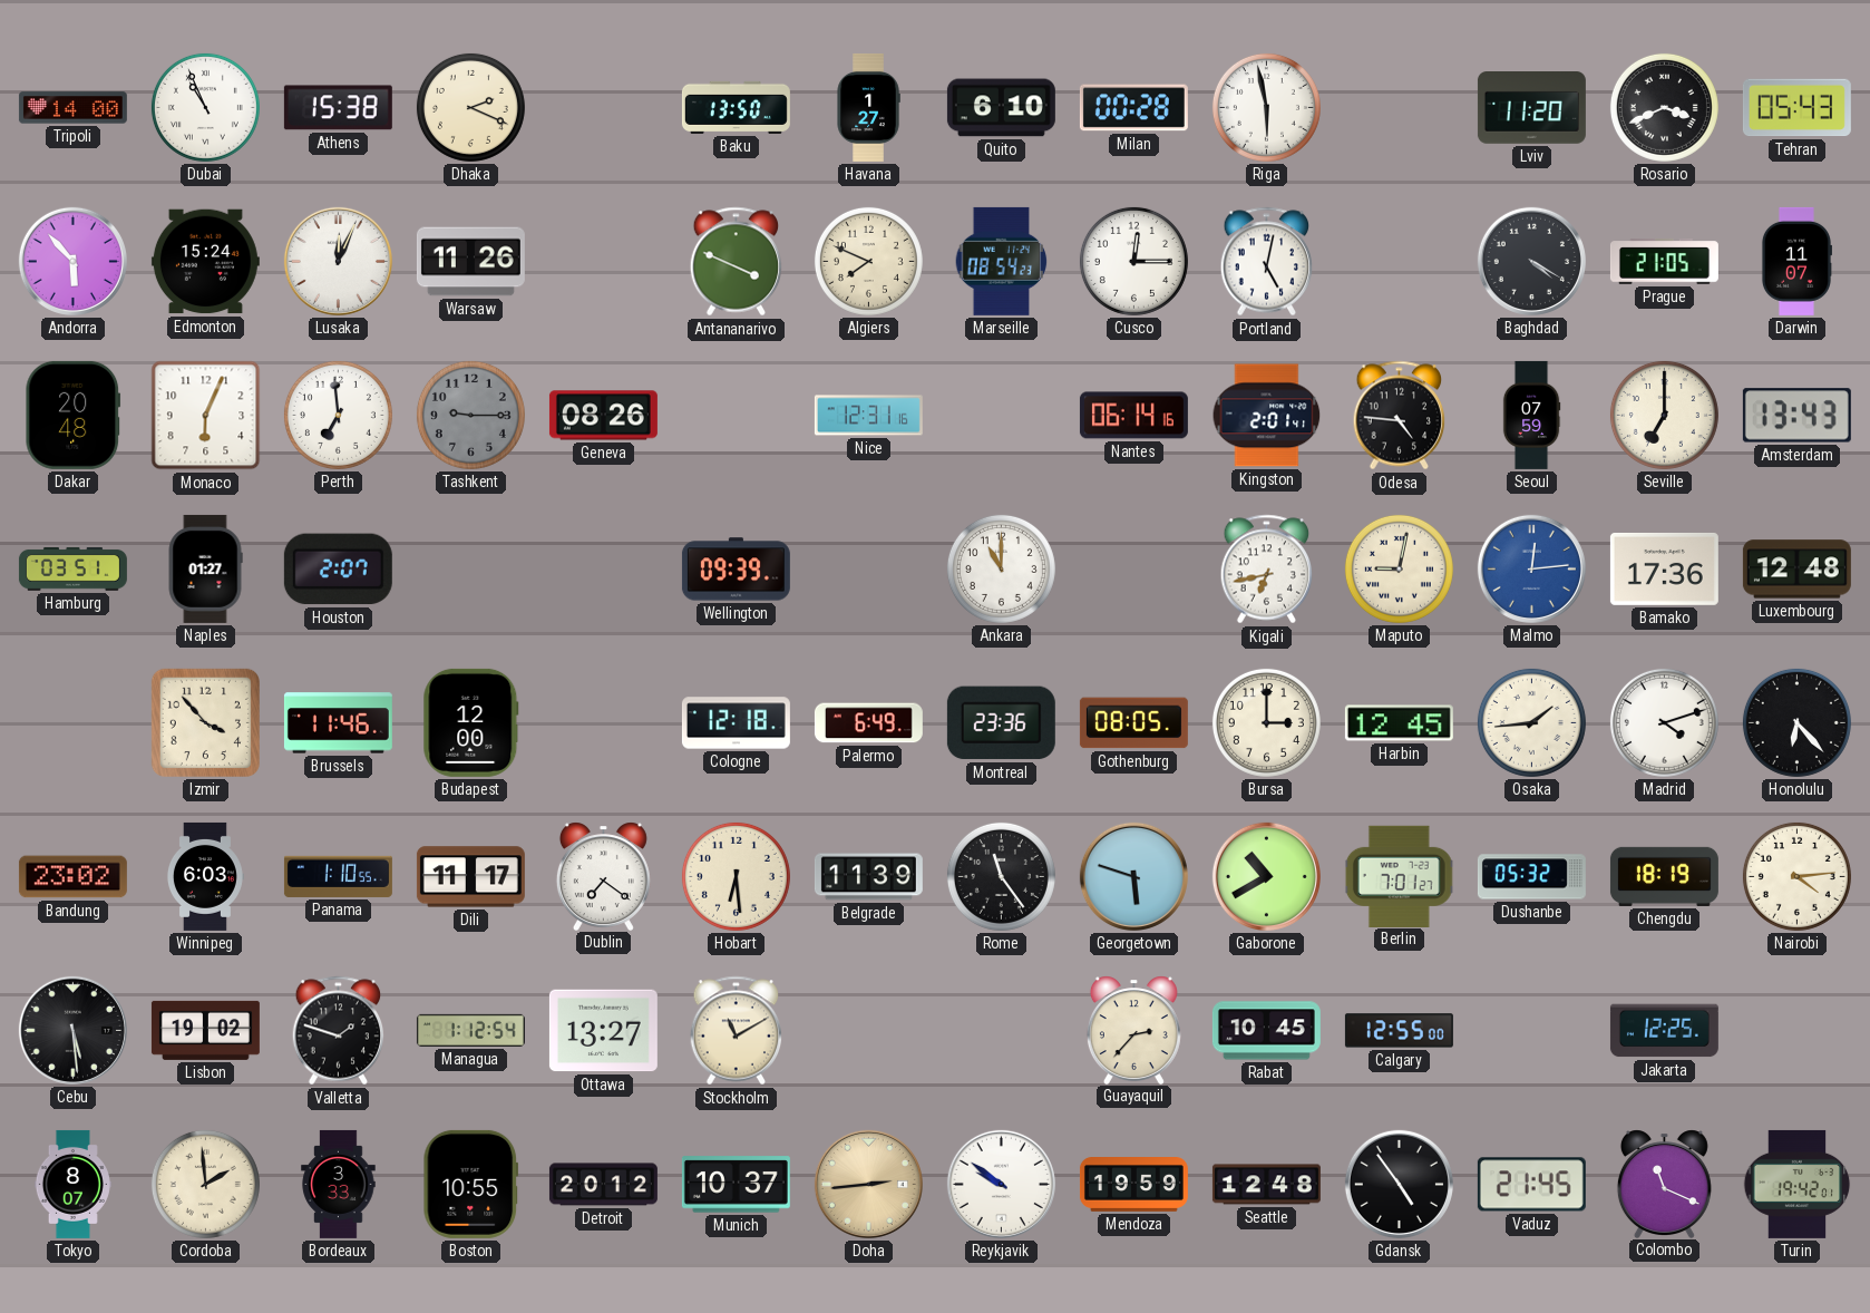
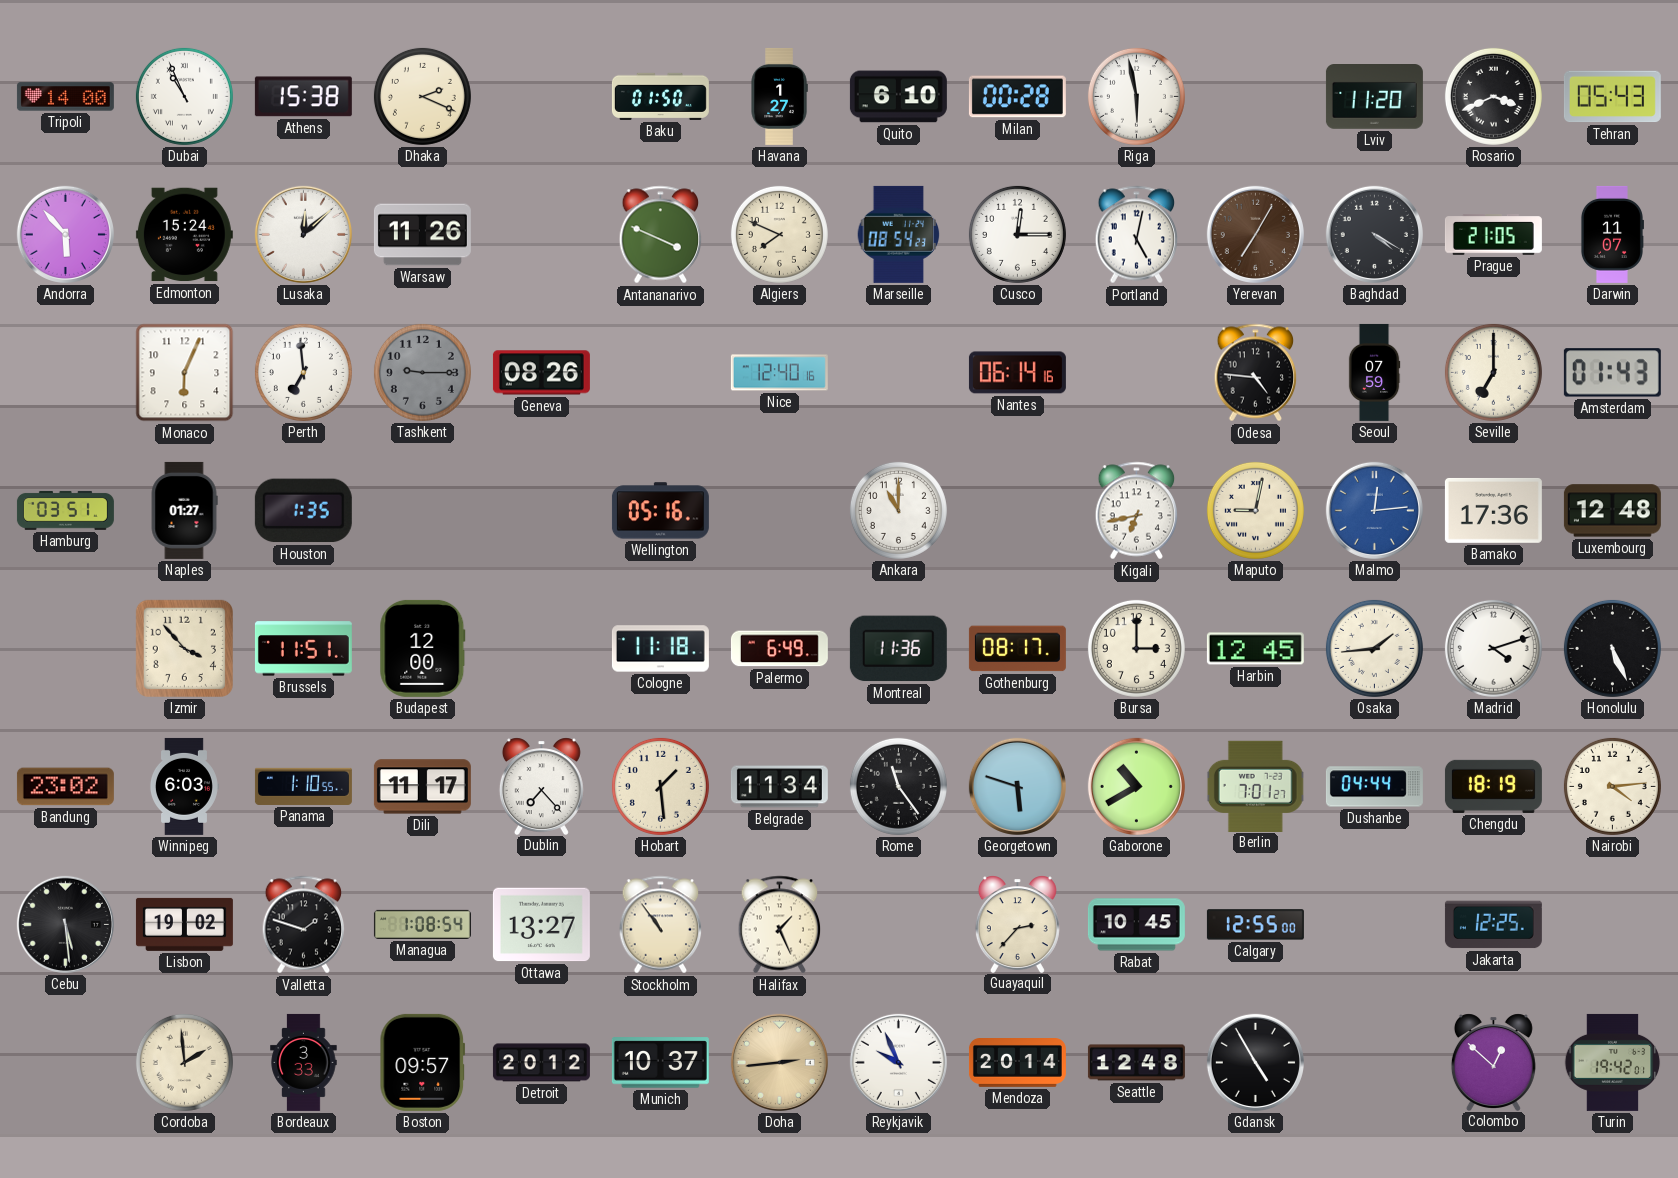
Baku: 13:50 -> 01:50
Lusaka: 12:04 -> 12:08
Yerevan: none -> 7:05
Dakar: 20:48 -> none
Nice: 12:31 -> 12:40
Kingston: 2:01 -> none
Amsterdam: 13:43 -> 01:43
Houston: 2:07 -> 1:35
Wellington: 09:39 -> 05:16
Brussels: 11:46 -> 11:51
Cologne: 12:18 -> 11:18
Montreal: 23:36 -> 11:36
Gothenburg: 08:05 -> 08:17
Honolulu: 6:23 -> 5:26
Dublin: 7:21 -> 7:23
Hobart: 6:29 -> 1:29
Belgrade: 11:39 -> 11:34
Dushanbe: 05:32 -> 04:44
Managua: 1:12 -> 1:08
Stockholm: 11:10 -> 10:54
Halifax: none -> 1:26
Tokyo: 8:07 -> none
Boston: 10:55 -> 09:57
Reykjavik: 9:51 -> 9:56
Mendoza: 19:59 -> 20:14
Gdansk: 4:54 -> 4:55
Vaduz: 21:45 -> none
Colombo: 11:19 -> 12:52
